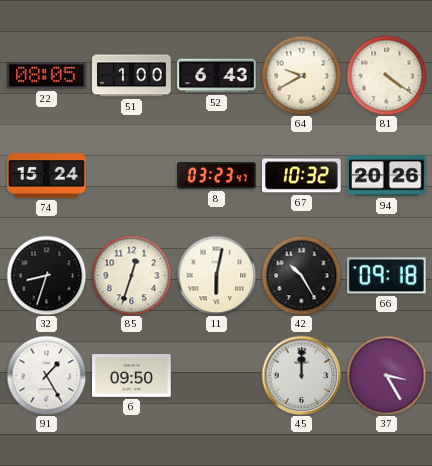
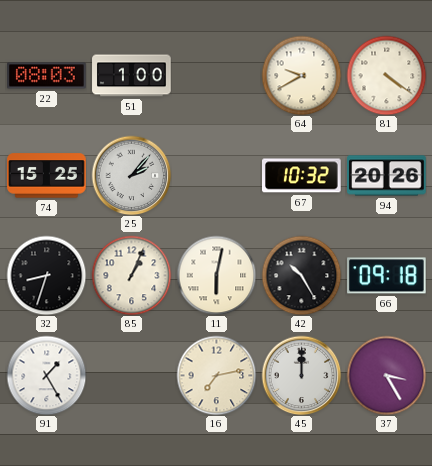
22: 08:05 -> 08:03
52: 6:43 -> none
74: 15:24 -> 15:25
25: none -> 2:07
8: 03:23 -> none
85: 12:33 -> 1:04
6: 09:50 -> none
16: none -> 7:13
